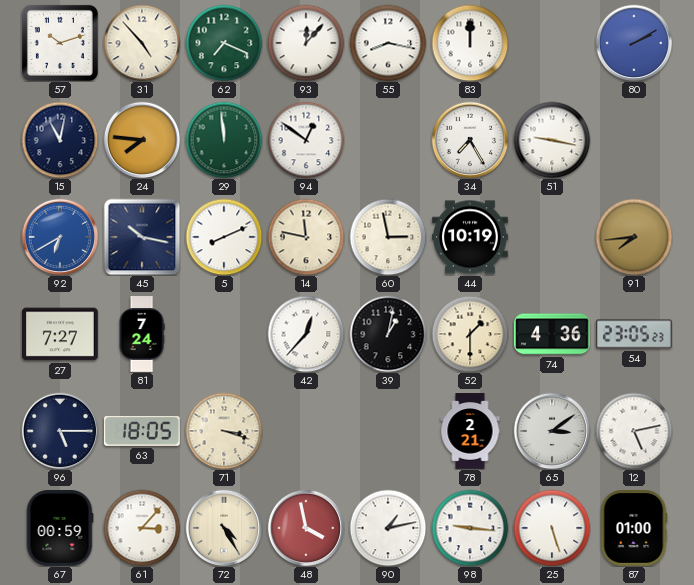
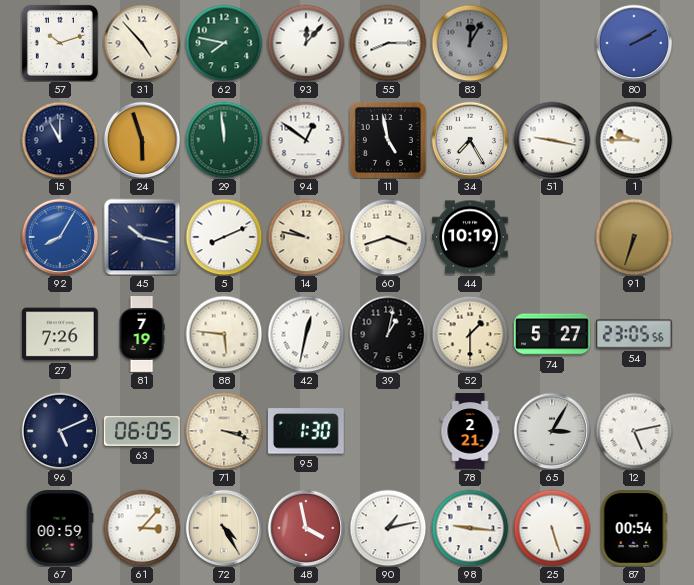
62: 7:19 -> 7:47
55: 8:17 -> 8:15
83: 12:00 -> 12:05
83 dial: white -> grey
15: 11:02 -> 11:00
24: 7:46 -> 5:57
11: none -> 4:58
1: none -> 9:45
92: 6:40 -> 8:05
14: 11:47 -> 9:47
60: 2:58 -> 3:42
91: 7:44 -> 6:33
27: 7:27 -> 7:26
81: 7:24 -> 7:19
88: none -> 5:46
42: 12:37 -> 12:32
74: 4:36 -> 5:27
54: 23:05:23 -> 23:05:56
96: 5:15 -> 5:11
63: 18:05 -> 06:05
95: none -> 1:30
65: 3:09 -> 3:05
87: 01:00 -> 00:54
